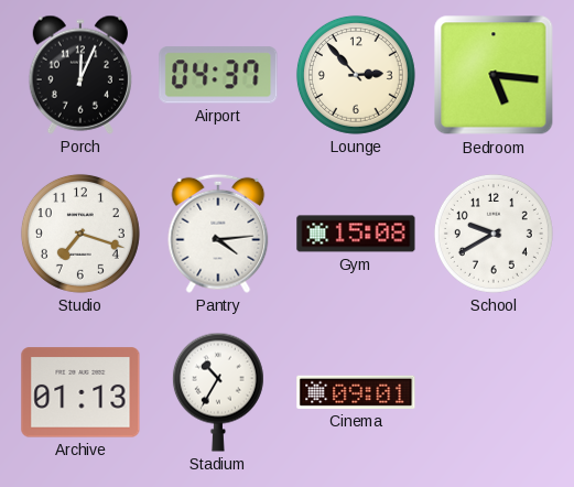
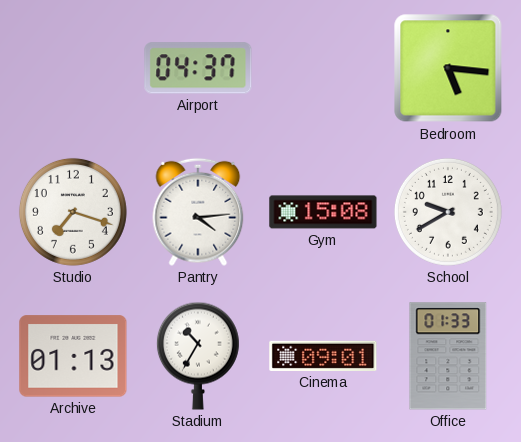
Porch: 12:04 -> none
Lounge: 2:53 -> none
Office: none -> 01:33
